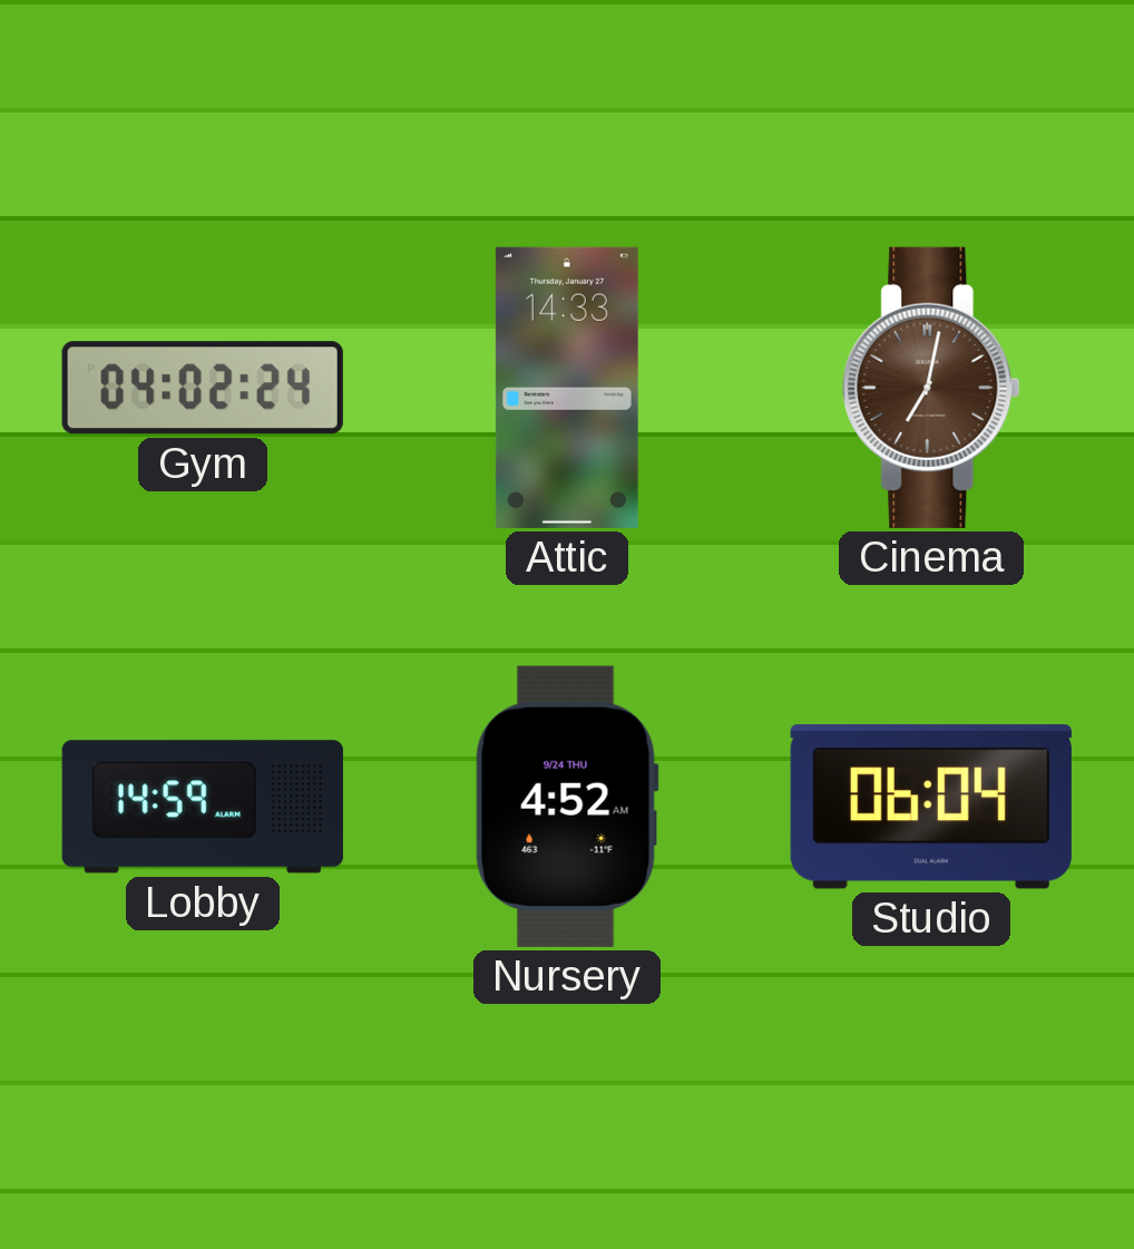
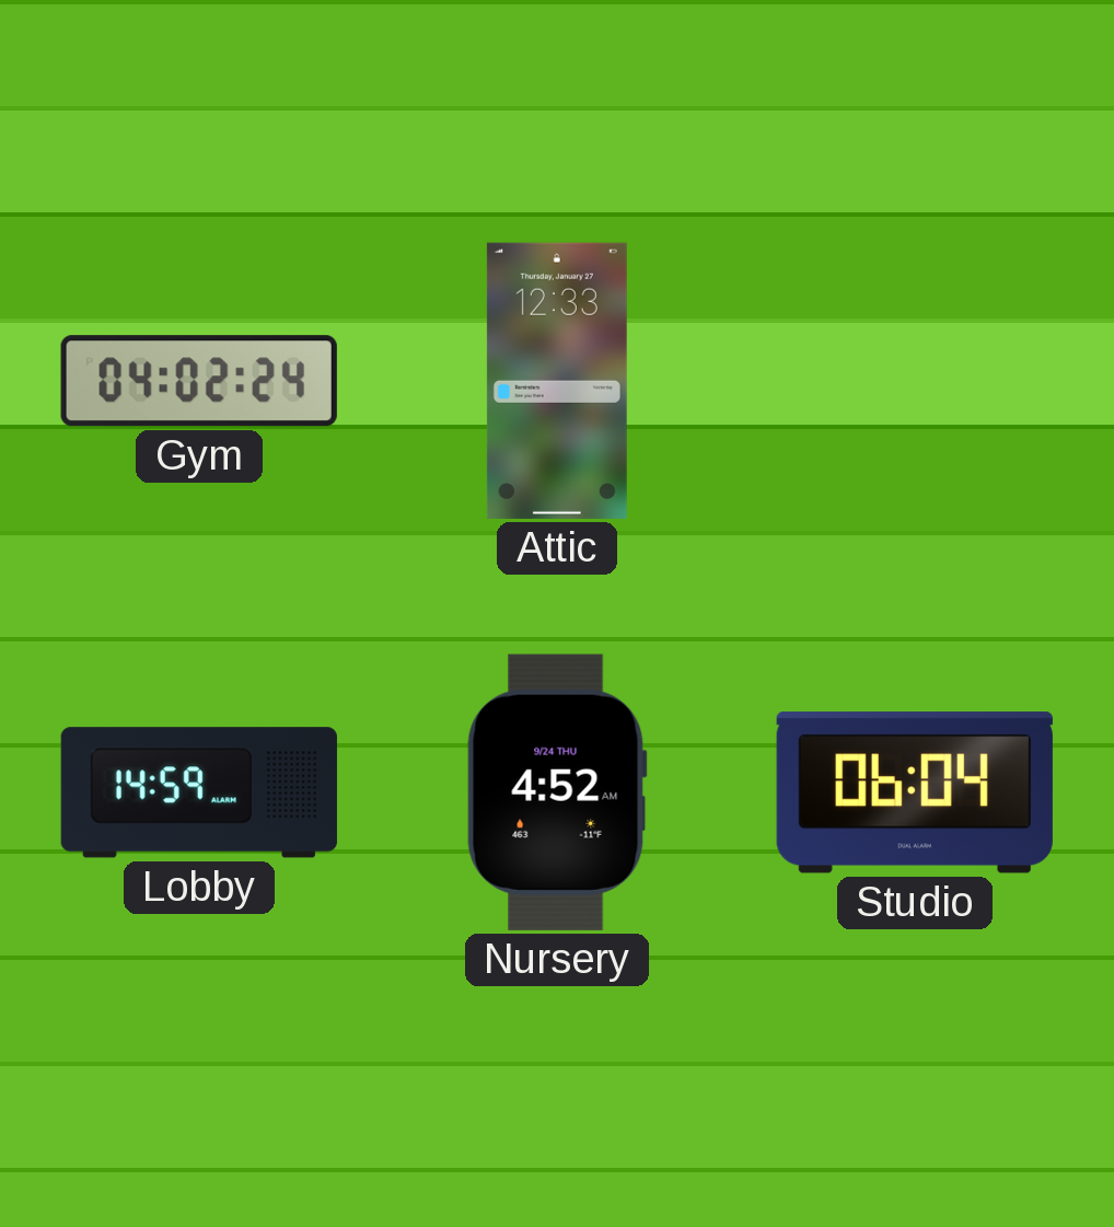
Attic: 14:33 -> 12:33
Cinema: 7:02 -> none
